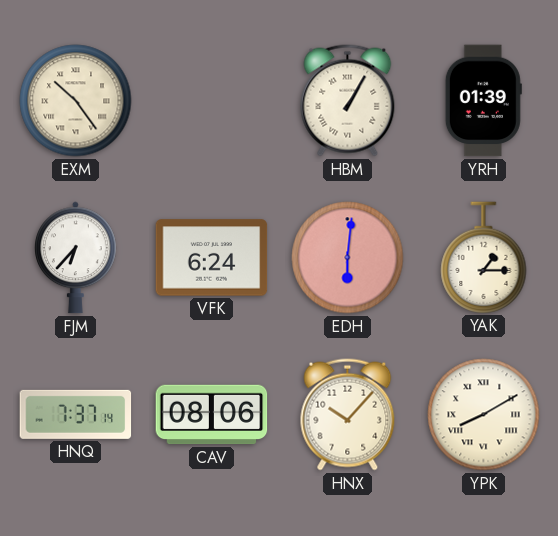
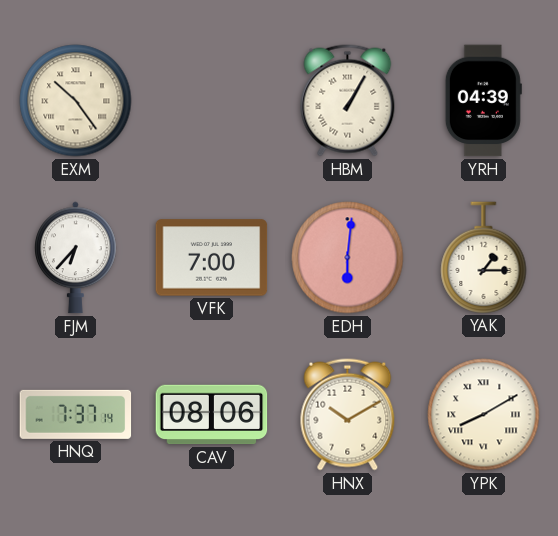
YRH: 01:39 -> 04:39
VFK: 6:24 -> 7:00
HNX: 10:07 -> 10:10
